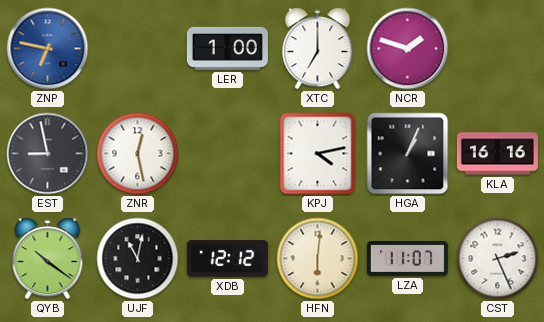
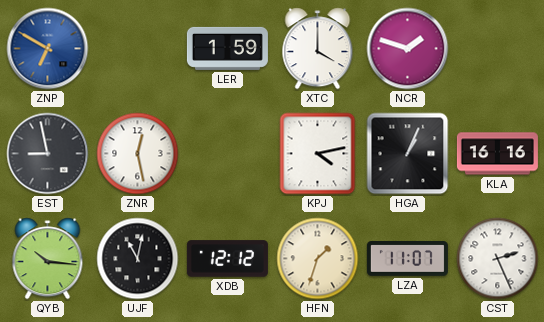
ZNP: 6:47 -> 6:50
LER: 1:00 -> 1:59
XTC: 7:00 -> 4:00
QYB: 10:21 -> 10:16
HFN: 6:01 -> 1:33
